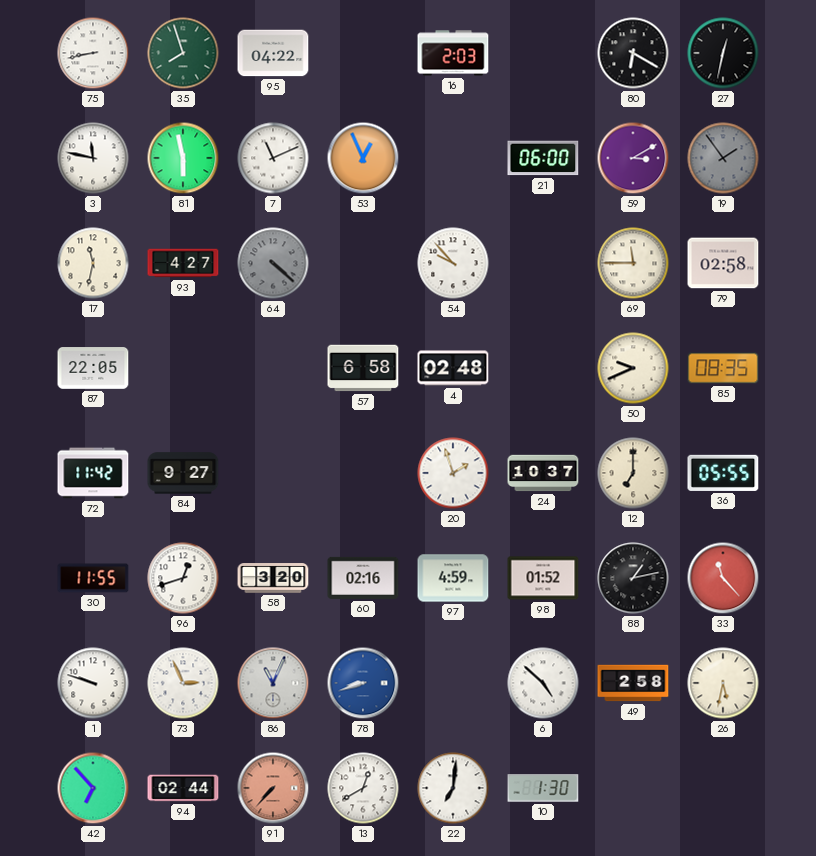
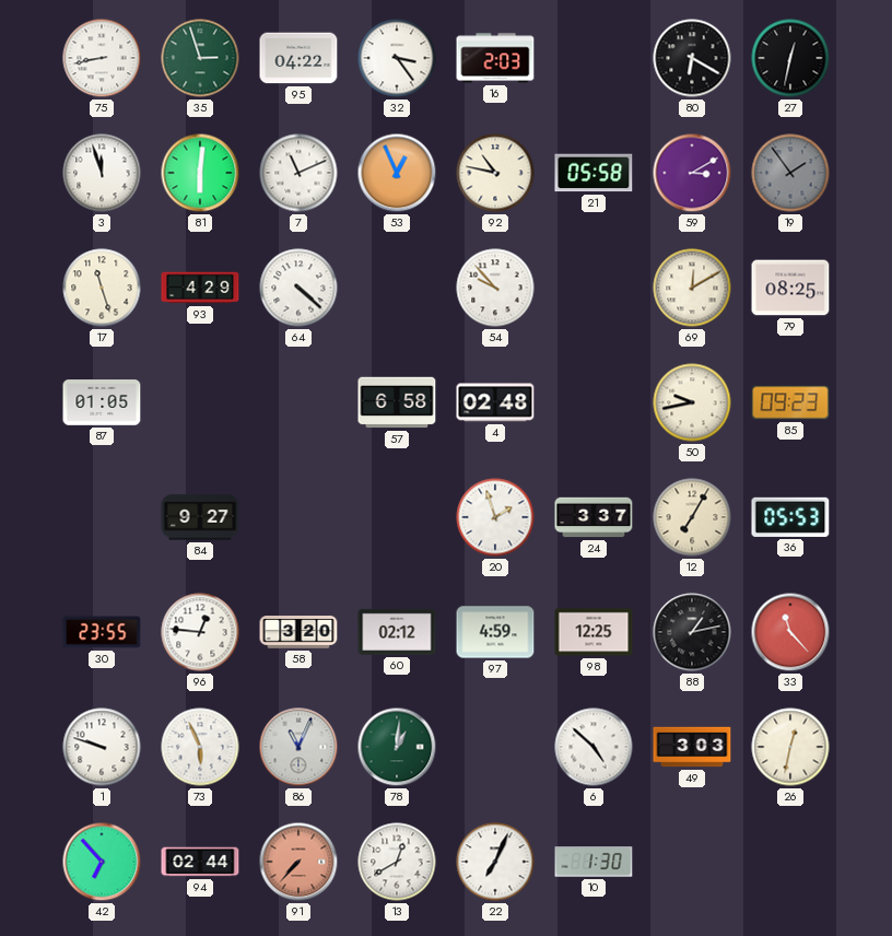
35: 7:57 -> 2:57
32: none -> 3:24
3: 11:47 -> 11:57
81: 5:58 -> 6:01
92: none -> 10:47
21: 06:00 -> 05:58
17: 11:32 -> 11:27
93: 4:27 -> 4:29
64 dial: grey -> white
69: 11:45 -> 12:10
79: 02:58 -> 08:25
87: 22:05 -> 01:05
50: 9:41 -> 9:43
85: 08:35 -> 09:23
72: 11:42 -> none
24: 10:37 -> 3:37
12: 7:00 -> 7:05
36: 05:55 -> 05:53
30: 11:55 -> 23:55
96: 12:42 -> 12:46
60: 02:16 -> 02:12
98: 01:52 -> 12:25
73: 2:56 -> 5:56
78: 8:42 -> 1:01
78 dial: blue -> green
49: 2:58 -> 3:03
26: 5:32 -> 12:32
22: 7:01 -> 7:04
